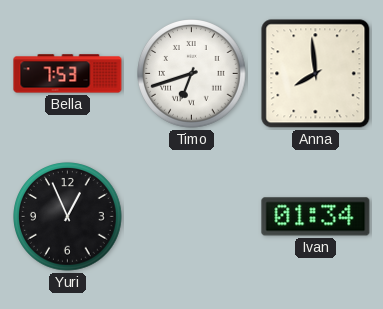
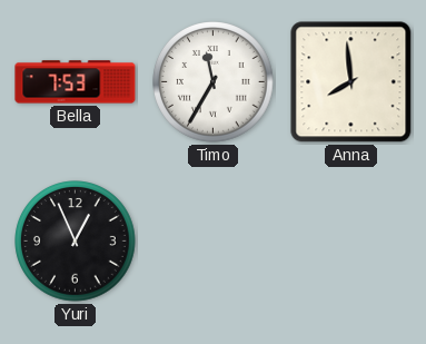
Timo: 6:42 -> 11:35
Ivan: 01:34 -> none
